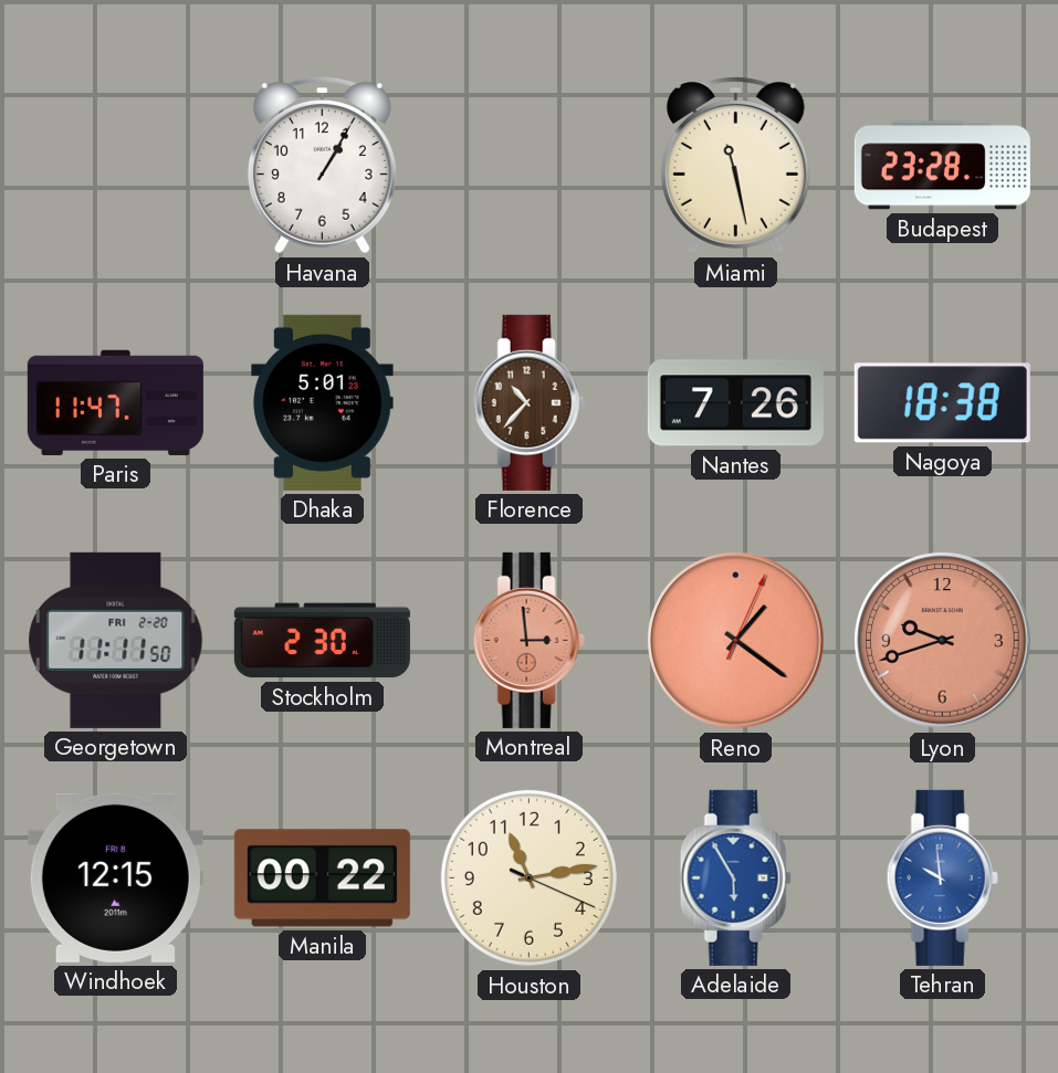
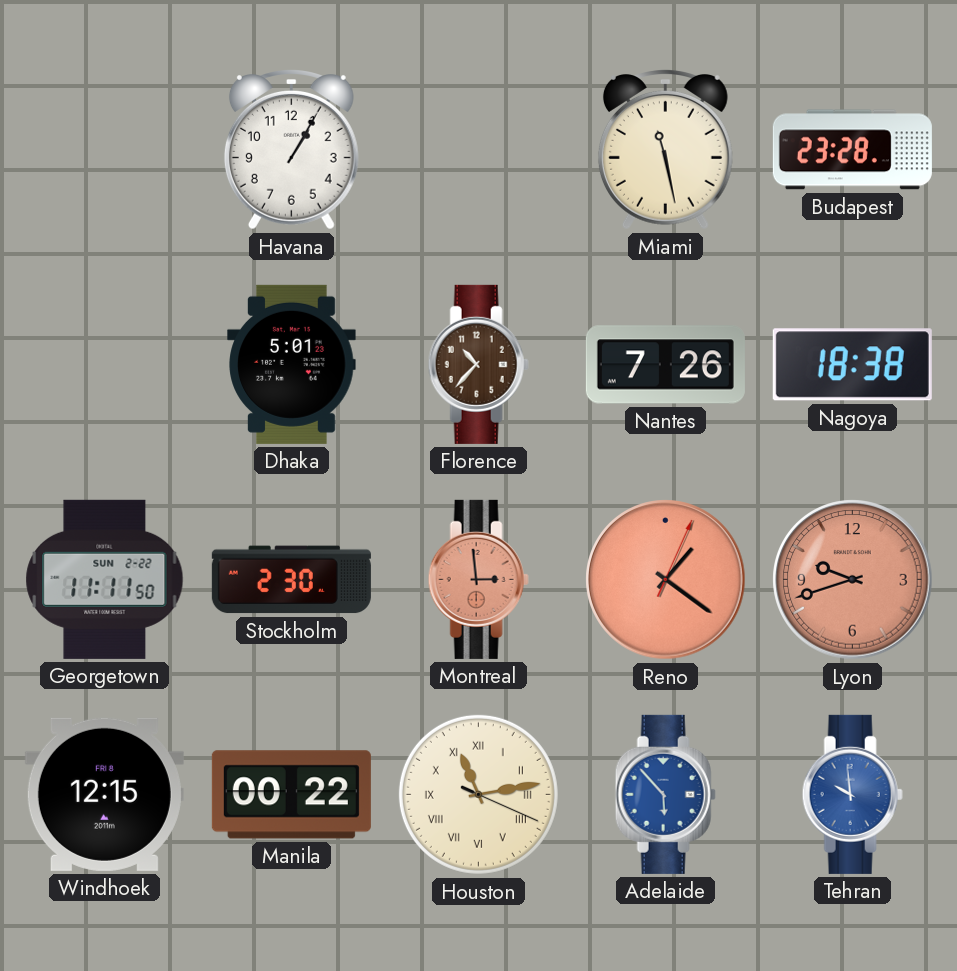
Paris: 11:47 -> none
Georgetown date: FRI 2-20 -> SUN 2-22
Houston numerals: Arabic -> Roman
Adelaide: 5:55 -> 5:53
